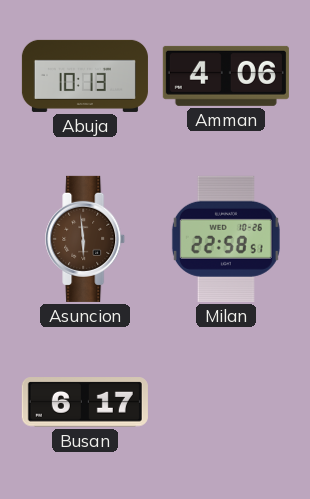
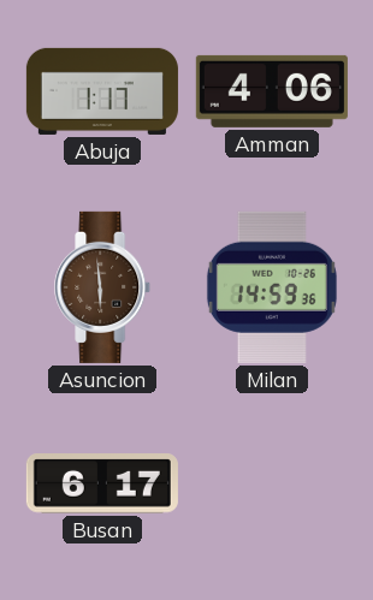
Abuja: 10:13 -> 1:17
Milan: 22:58 -> 14:59
